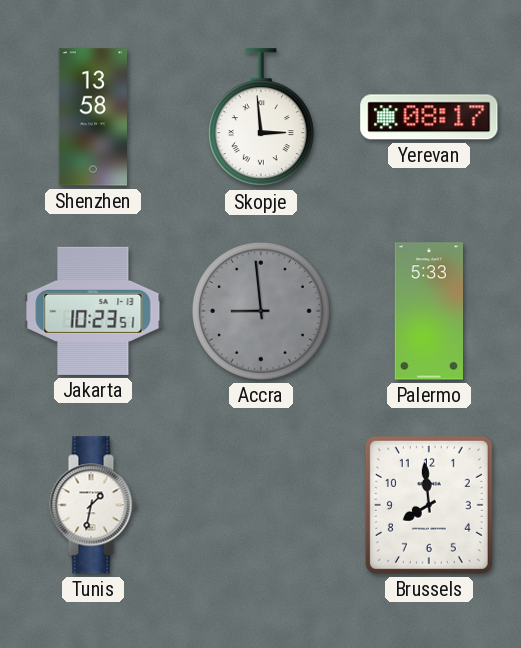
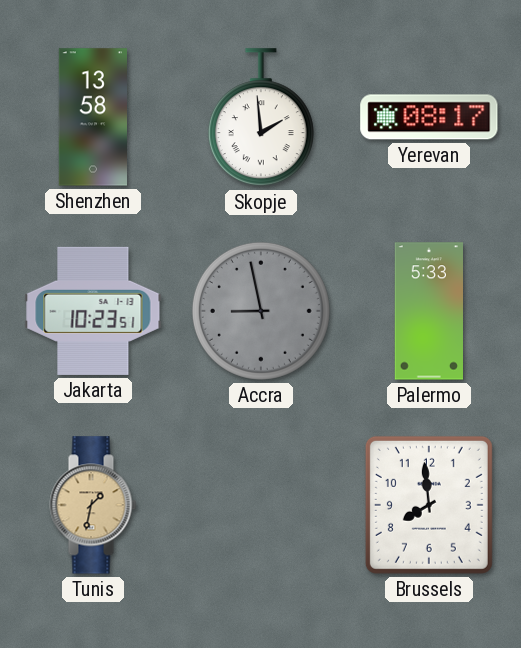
Skopje: 2:59 -> 1:59
Accra: 8:59 -> 8:58
Tunis dial: white -> champagne
